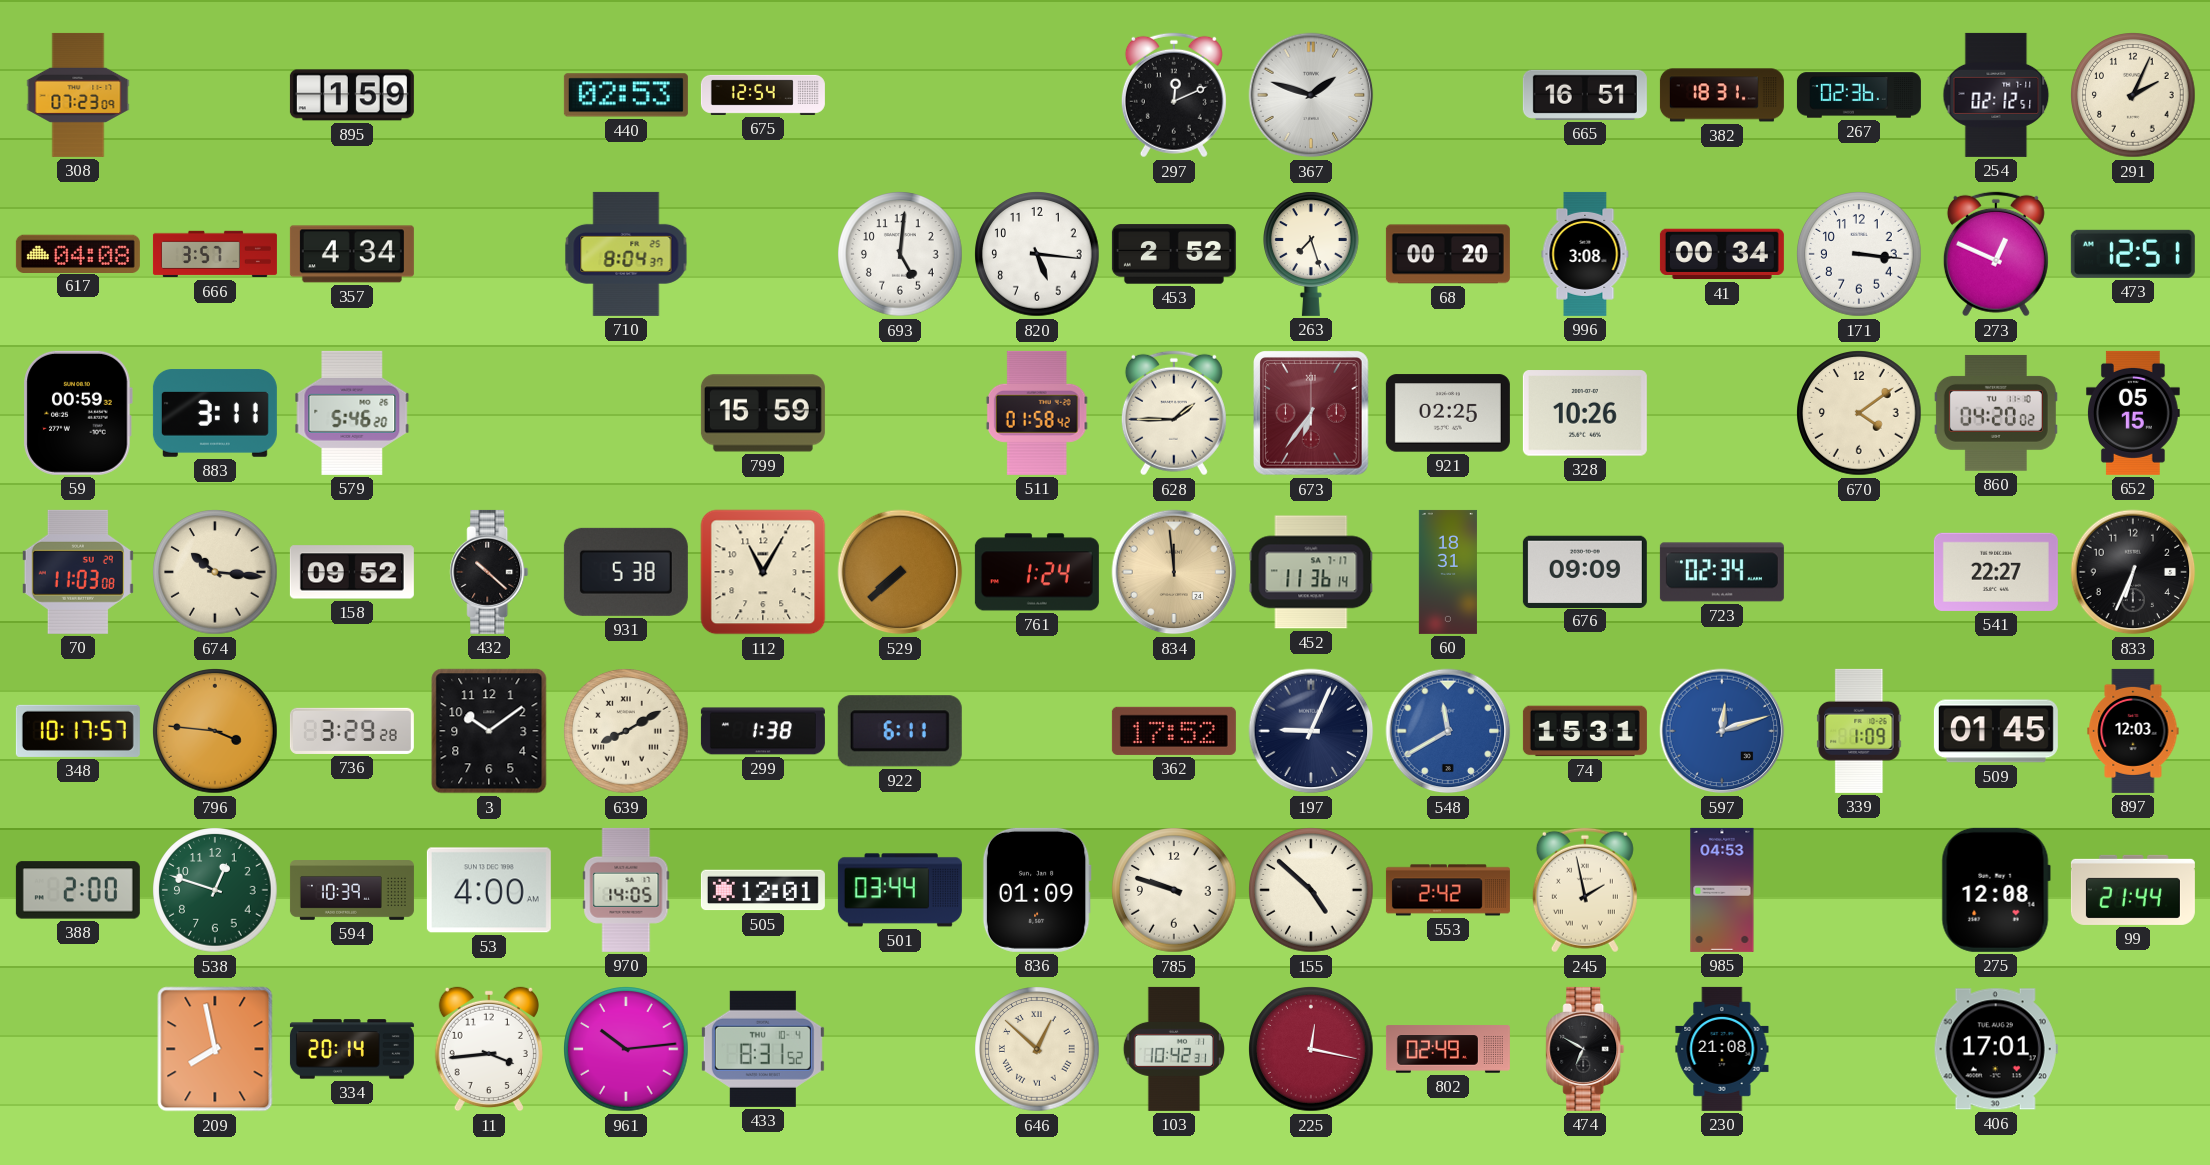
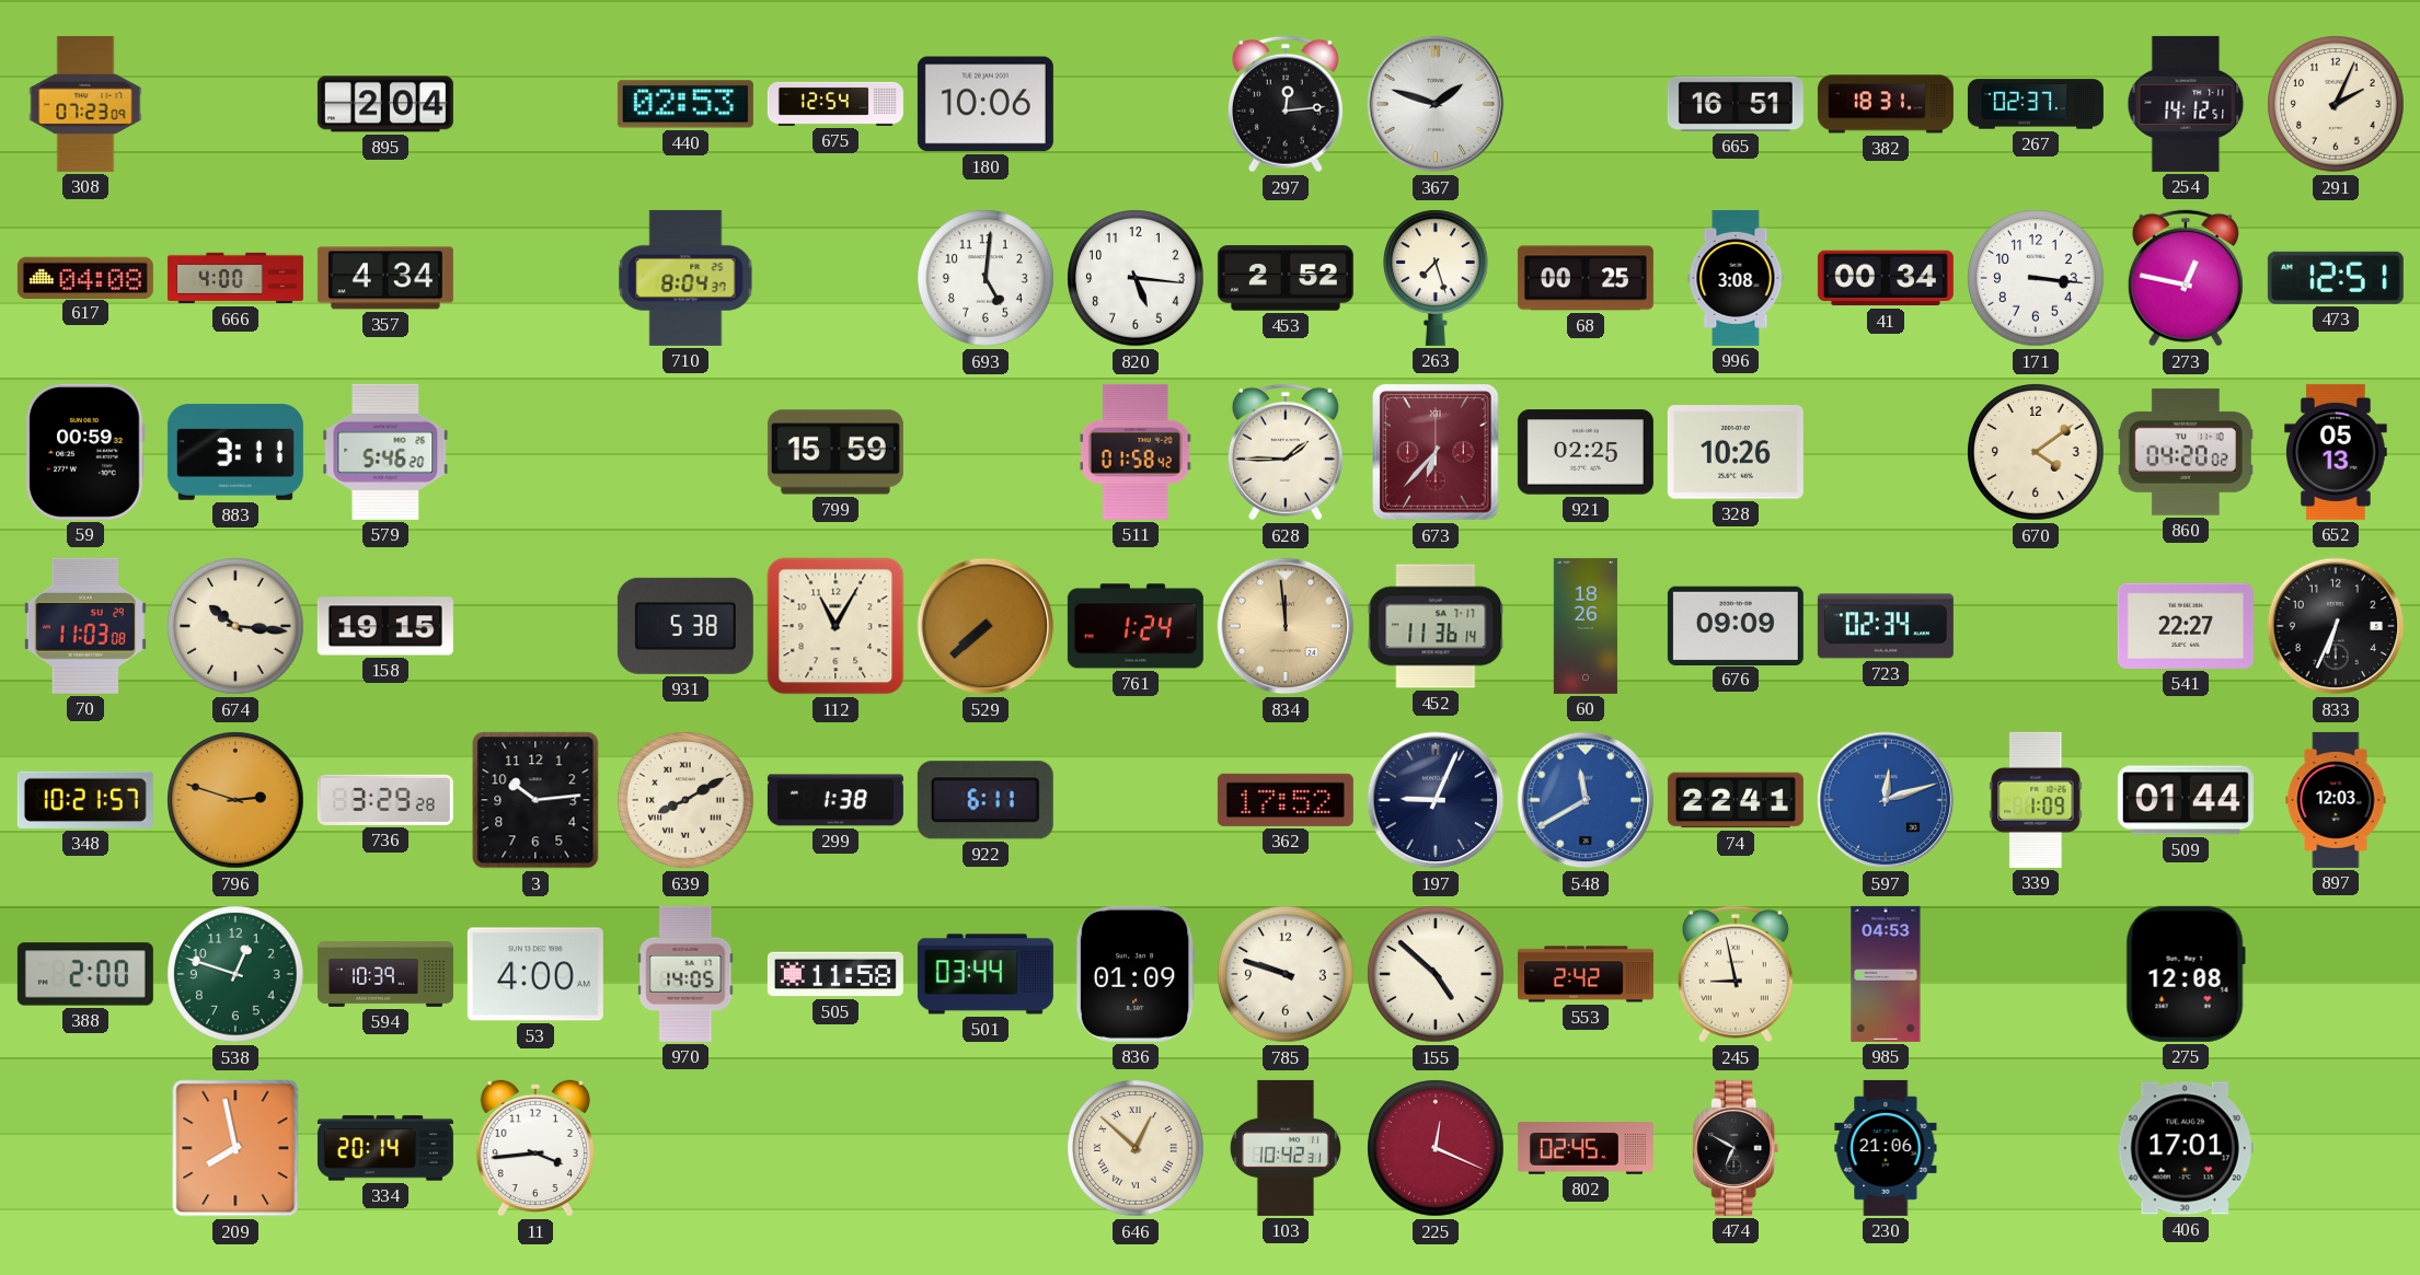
895: 1:59 -> 2:04
180: none -> 10:06
297: 12:11 -> 12:14
267: 02:36 -> 02:37
254: 02:12 -> 14:12
666: 3:57 -> 4:00
68: 00:20 -> 00:25
273: 12:49 -> 12:47
673: 6:36 -> 6:37
652: 05:15 -> 05:13
158: 09:52 -> 19:15
432: 10:22 -> none
60: 18:31 -> 18:26
348: 10:17 -> 10:21
796: 3:46 -> 2:48
3: 10:09 -> 10:14
74: 15:31 -> 22:41
509: 01:45 -> 01:44
505: 12:01 -> 11:58
245: 1:58 -> 8:58
99: 21:44 -> none
961: 10:14 -> none
433: 8:31 -> none
225: 12:17 -> 12:19
802: 02:49 -> 02:45
230: 21:08 -> 21:06
